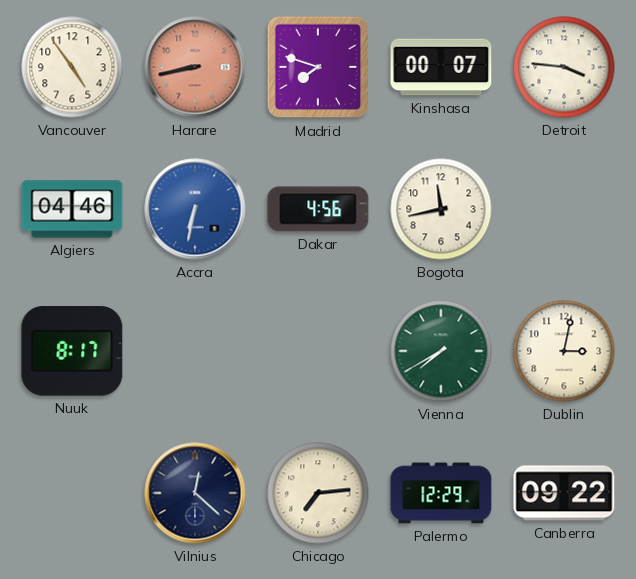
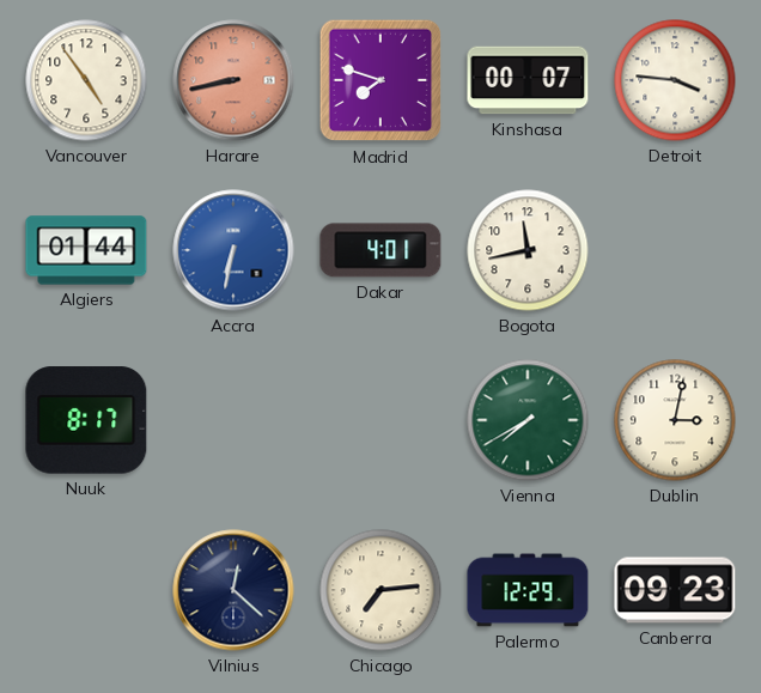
Algiers: 04:46 -> 01:44
Dakar: 4:56 -> 4:01
Canberra: 09:22 -> 09:23
